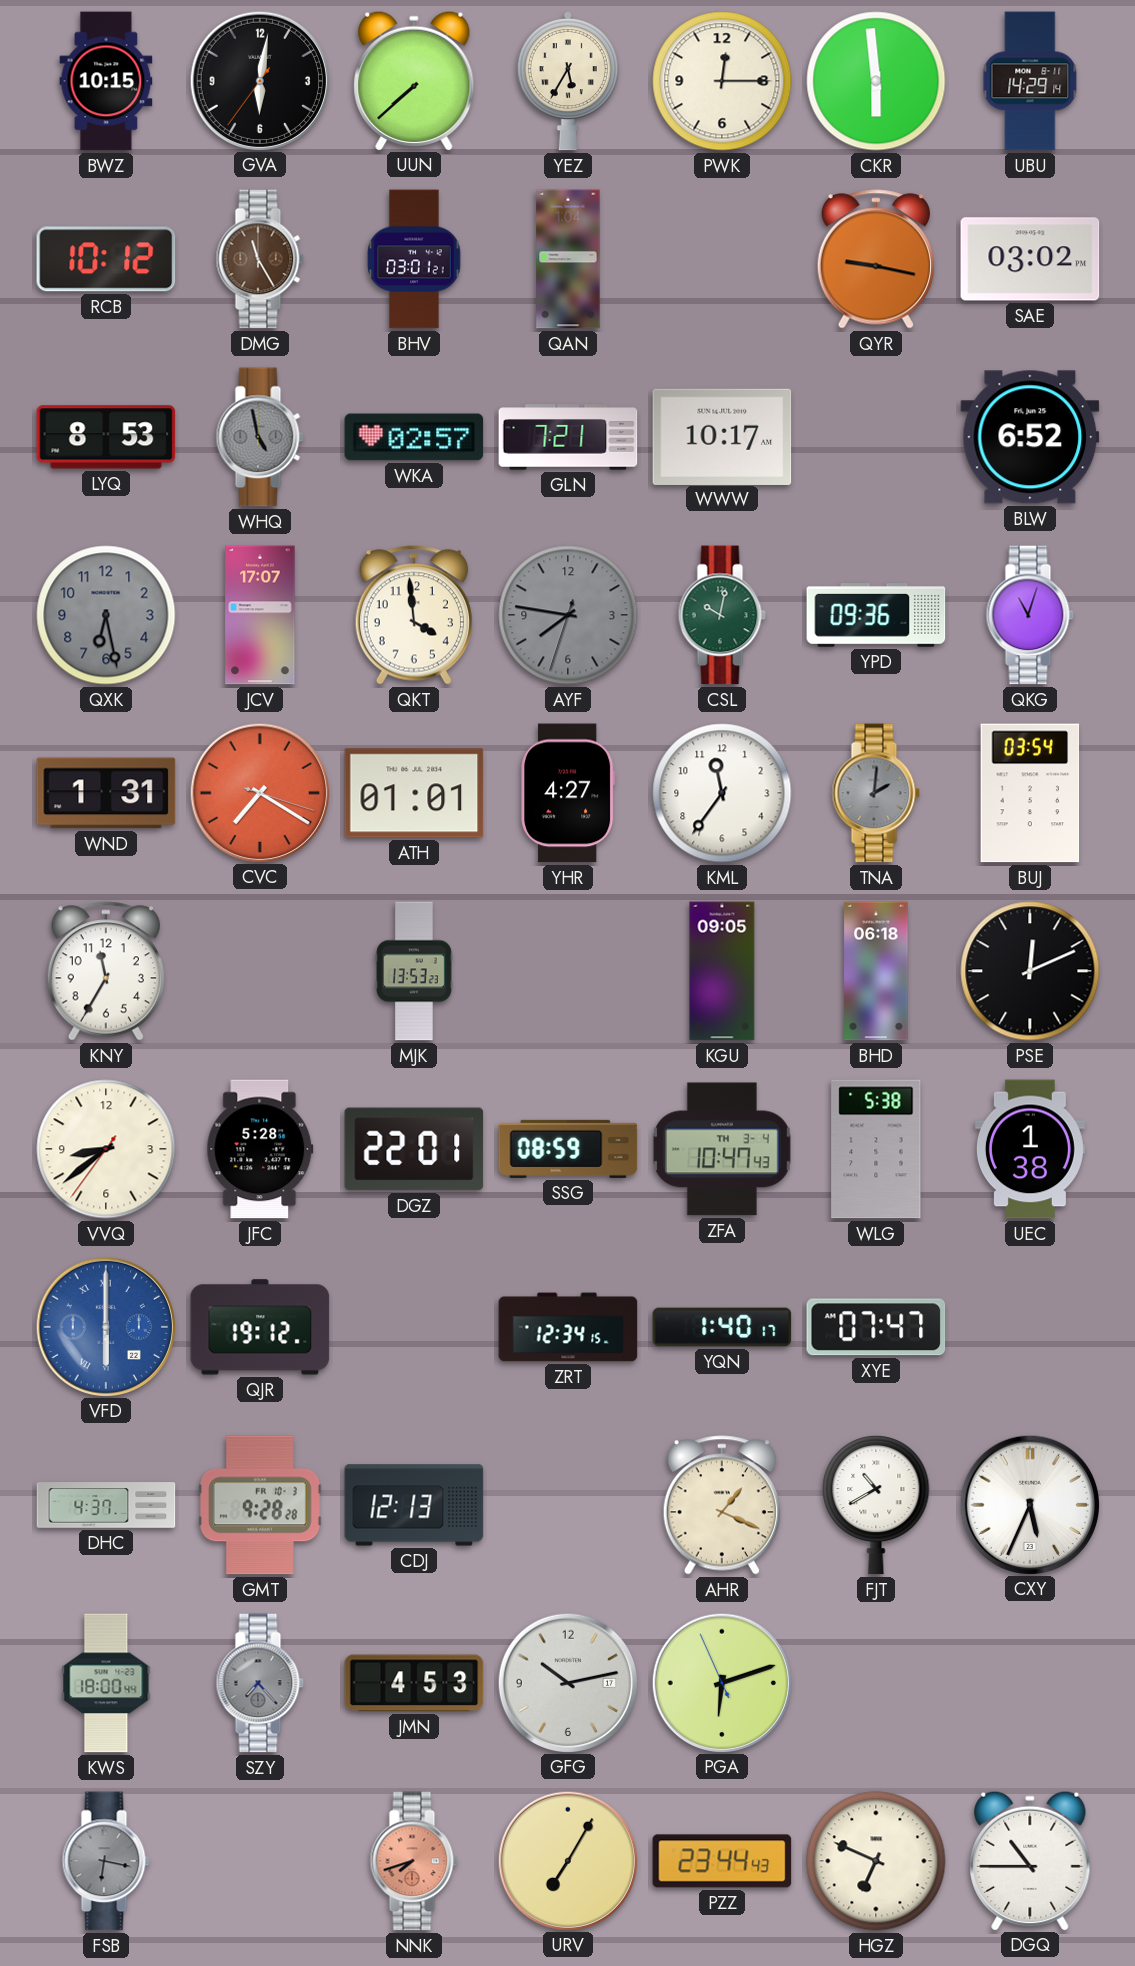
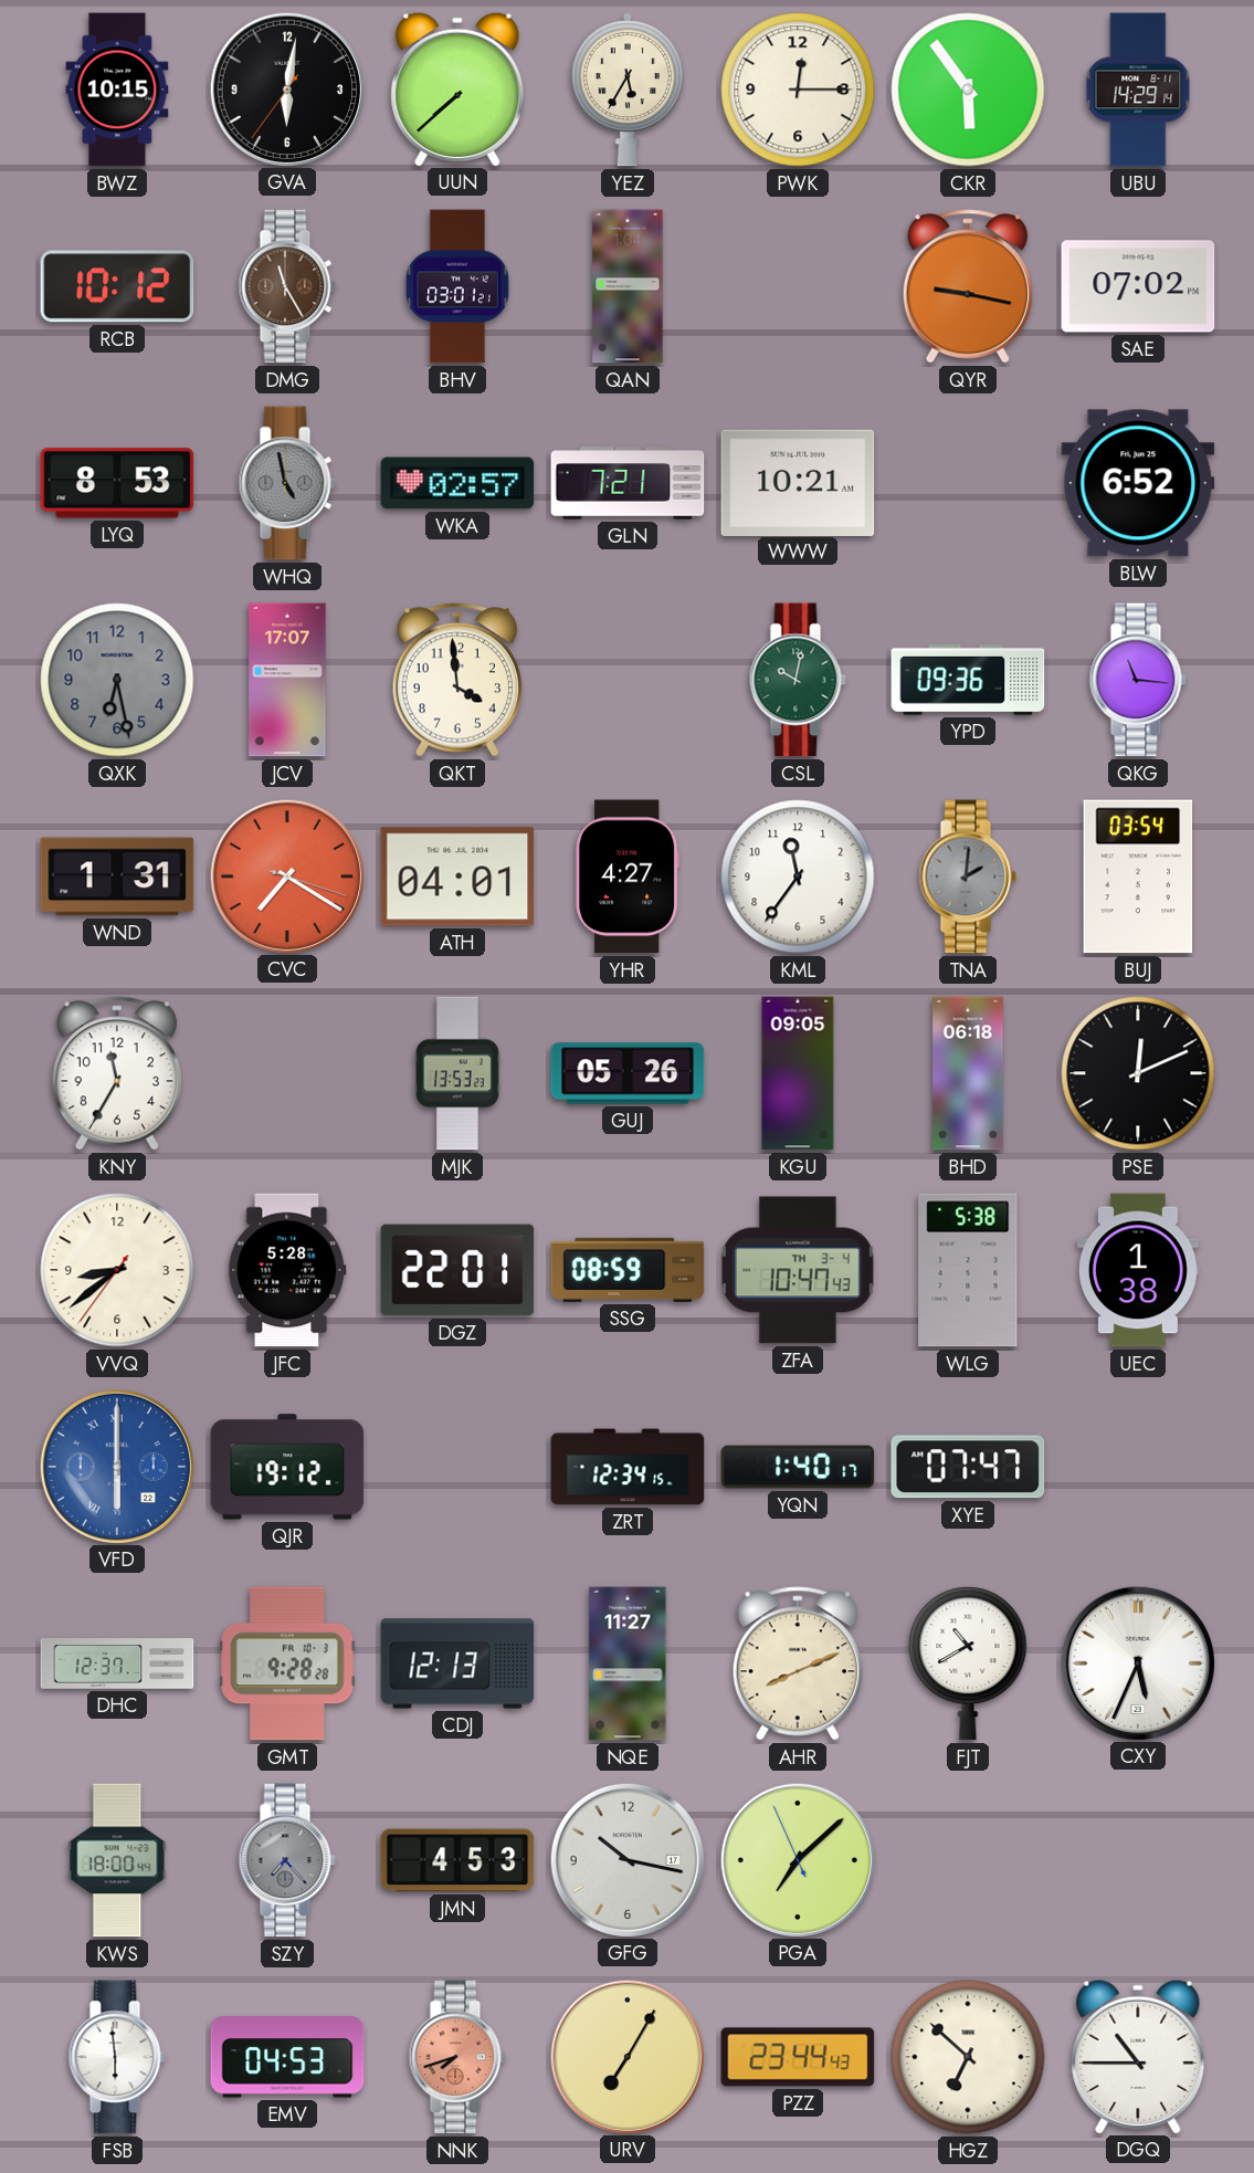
CKR: 5:59 -> 5:54
SAE: 03:02 -> 07:02
WWW: 10:17 -> 10:21
AYF: 7:46 -> none
QKG: 11:03 -> 11:16
ATH: 01:01 -> 04:01
GUJ: none -> 05:26
DHC: 4:37 -> 12:37
NQE: none -> 11:27
AHR: 1:19 -> 8:11
GFG: 10:13 -> 10:17
PGA: 6:11 -> 7:07
FSB: 6:17 -> 5:59
FSB dial: grey -> white
EMV: none -> 04:53
HGZ: 6:49 -> 6:52
